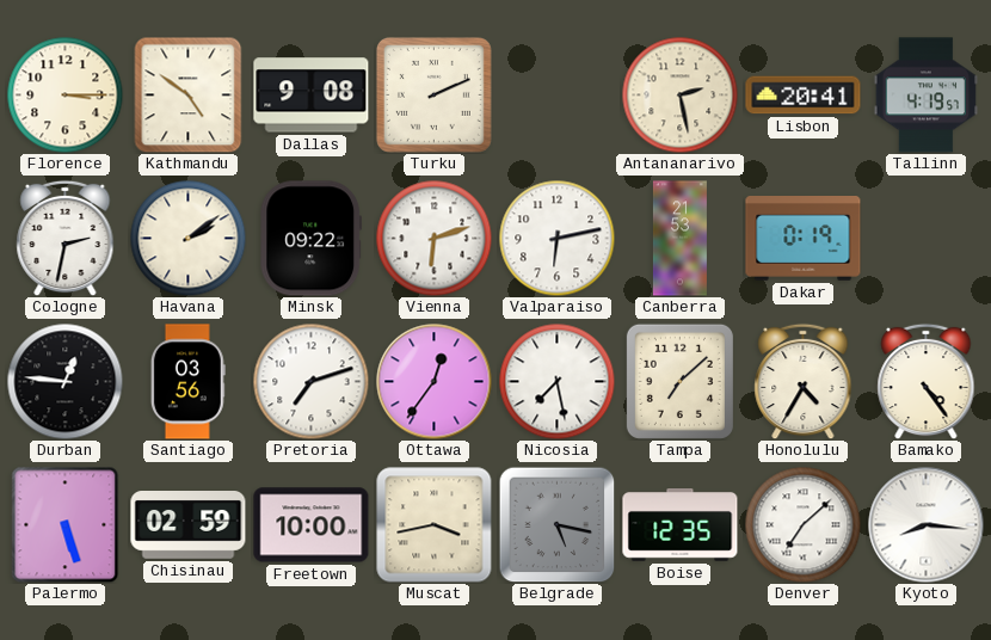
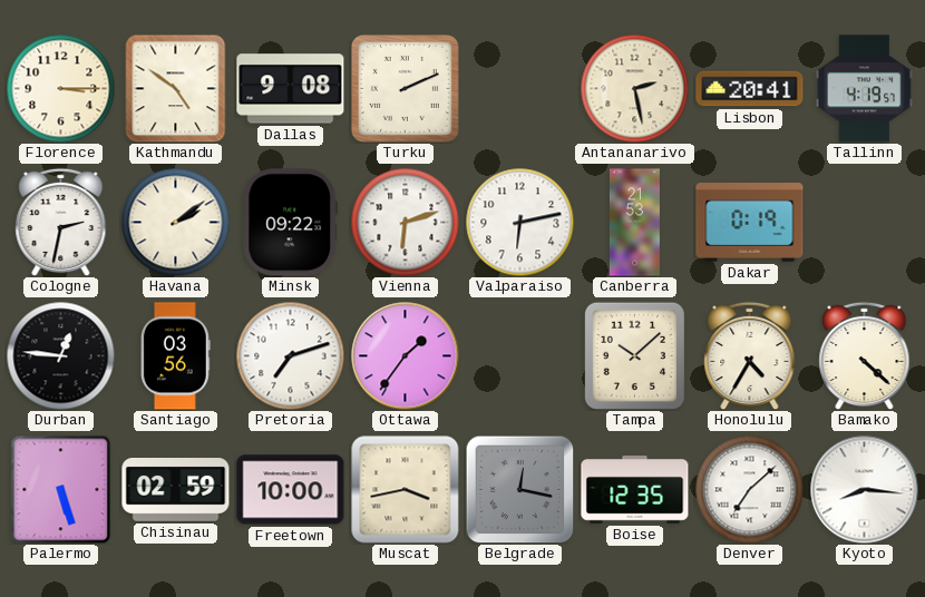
Ottawa: 12:36 -> 1:36
Nicosia: 7:28 -> none
Tampa: 7:08 -> 10:08
Bamako: 4:24 -> 4:22
Belgrade: 5:17 -> 12:17
